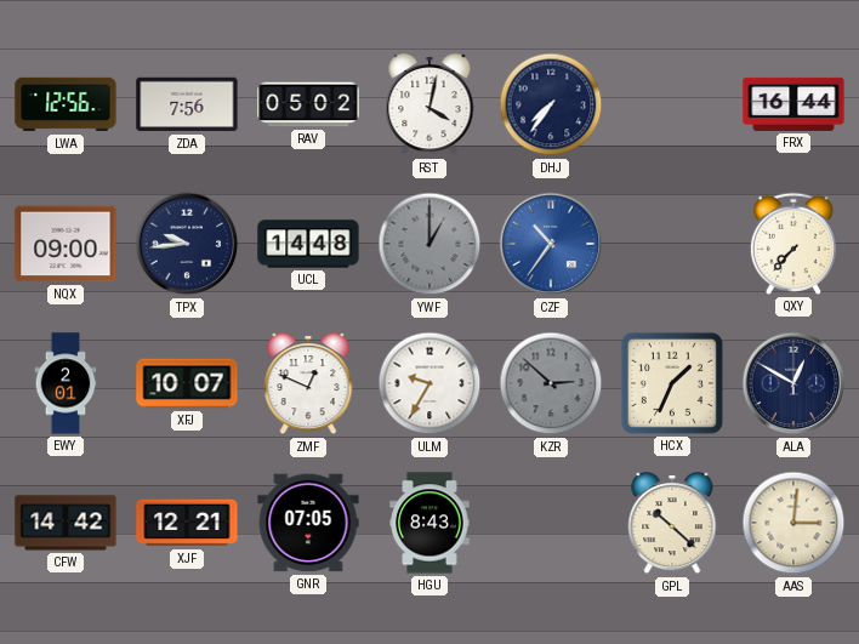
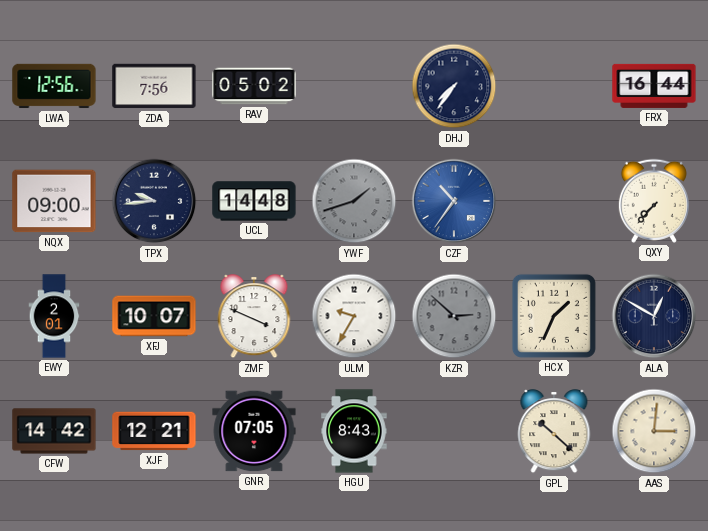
RST: 4:02 -> none
YWF: 1:00 -> 1:42
ZMF: 12:49 -> 3:49
